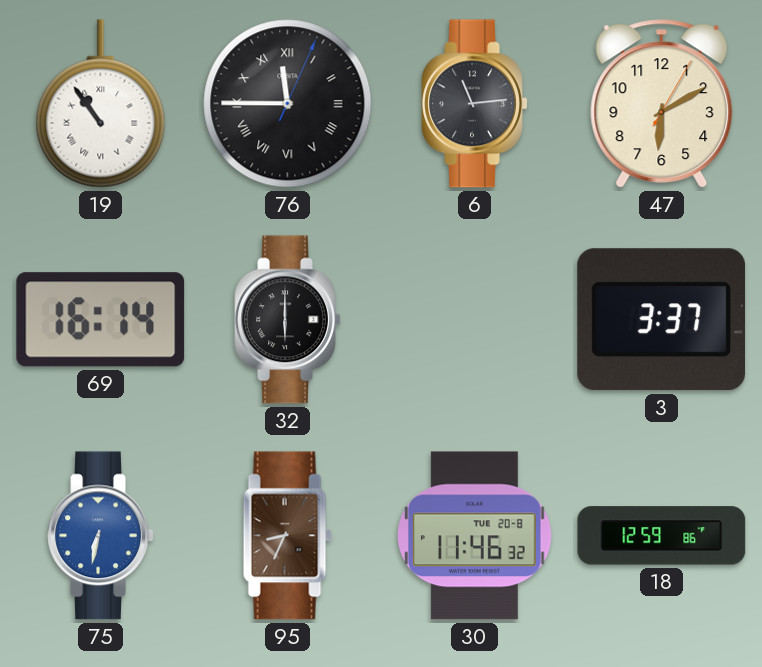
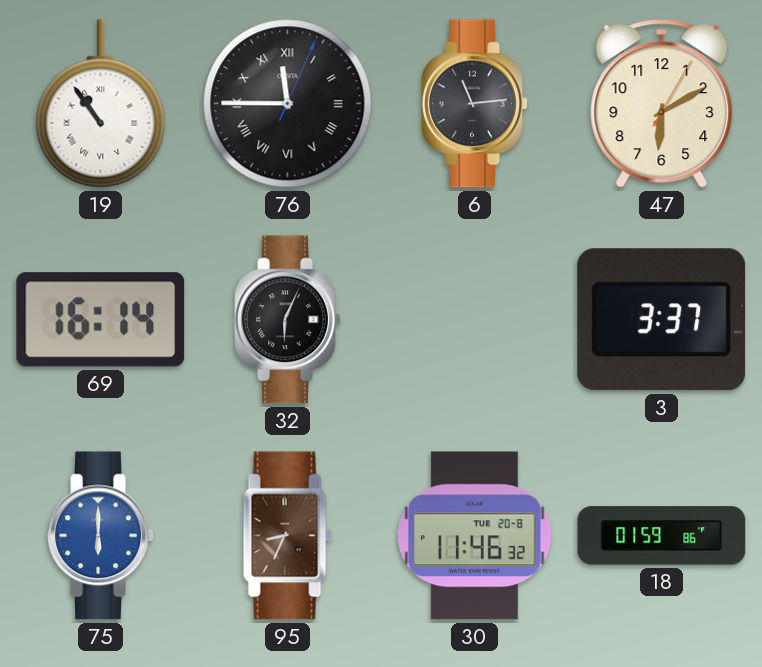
32: 6:00 -> 6:04
75: 6:32 -> 6:00
18: 12:59 -> 01:59
